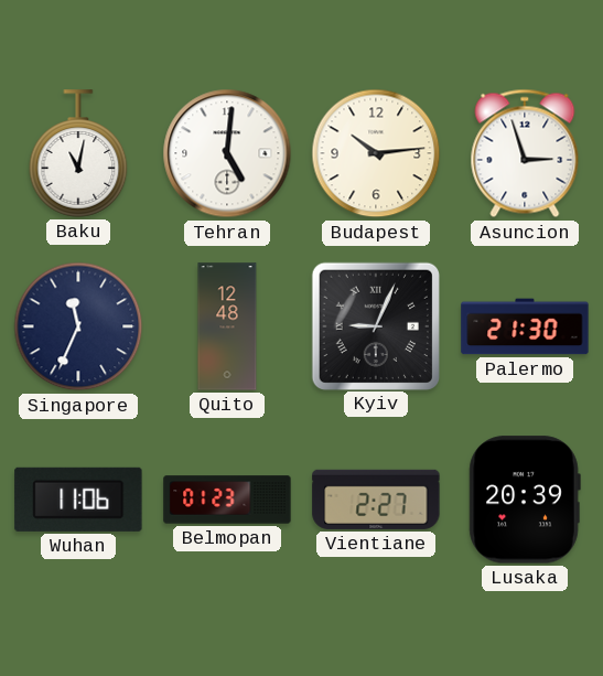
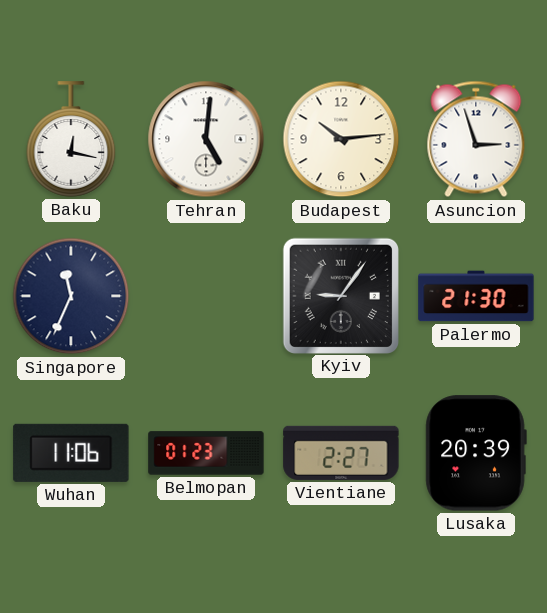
Baku: 11:02 -> 12:17
Quito: 12:48 -> none
Kyiv: 9:04 -> 9:06
